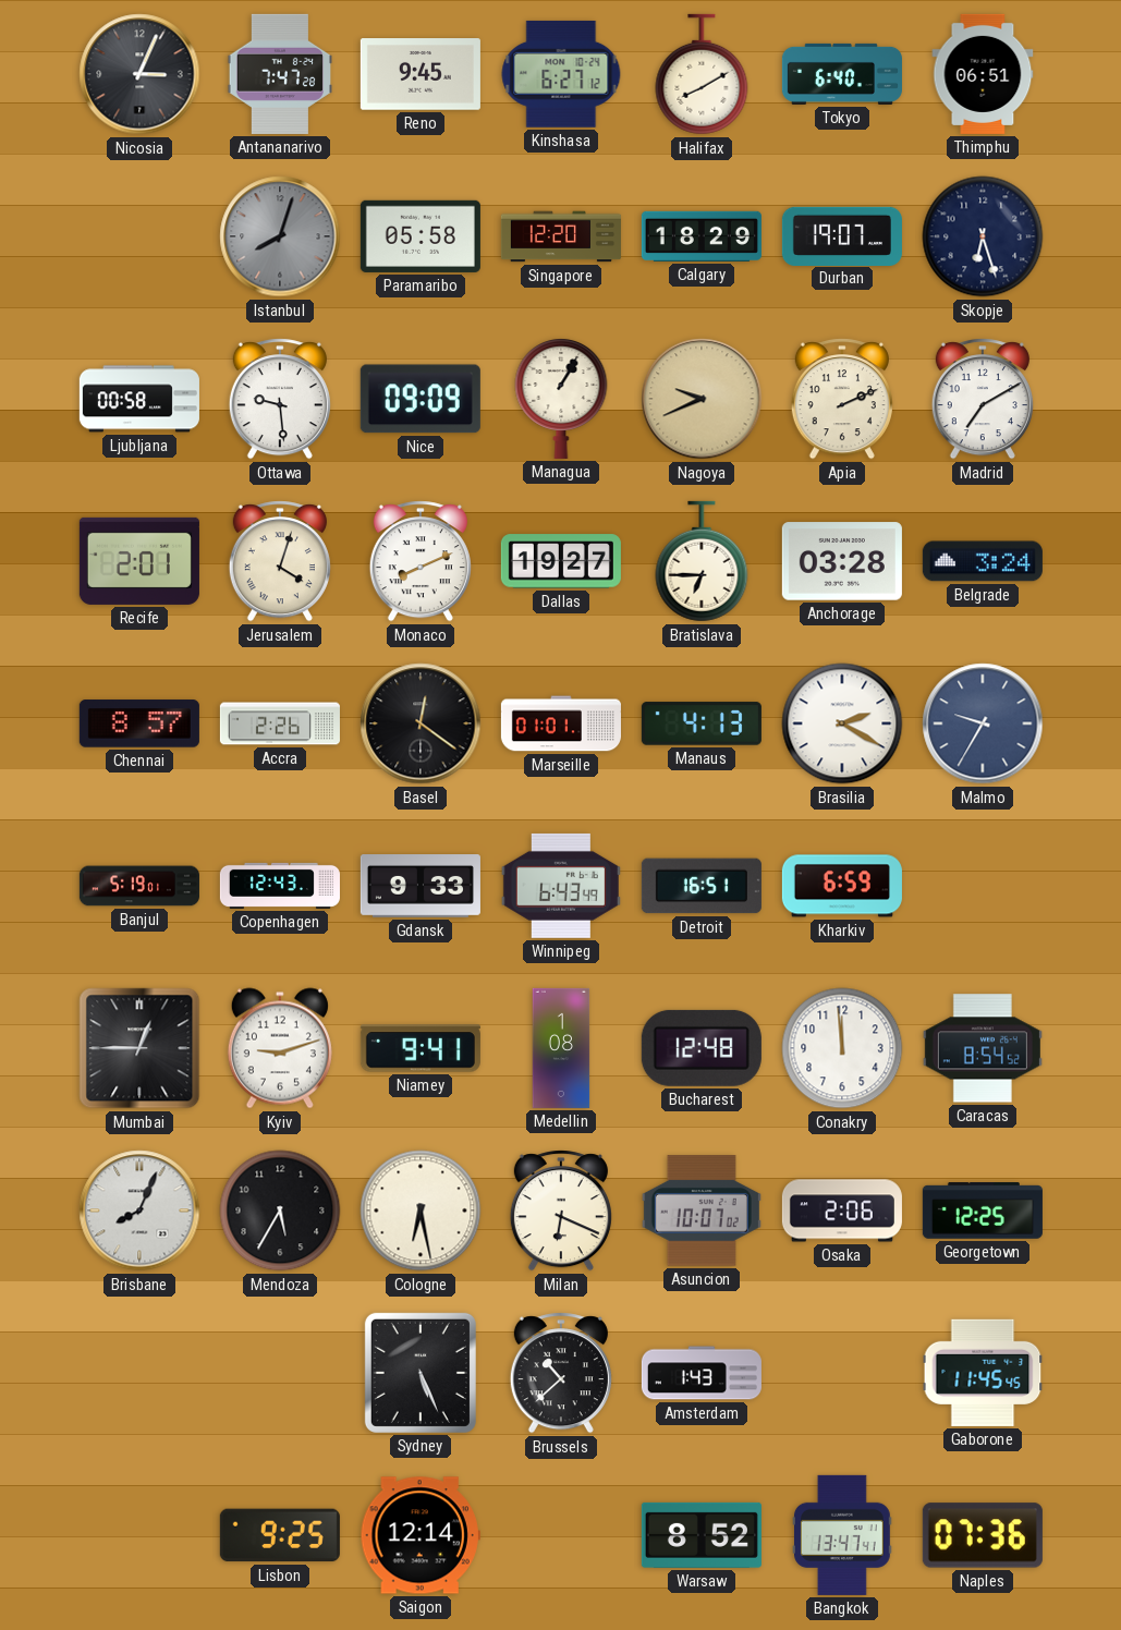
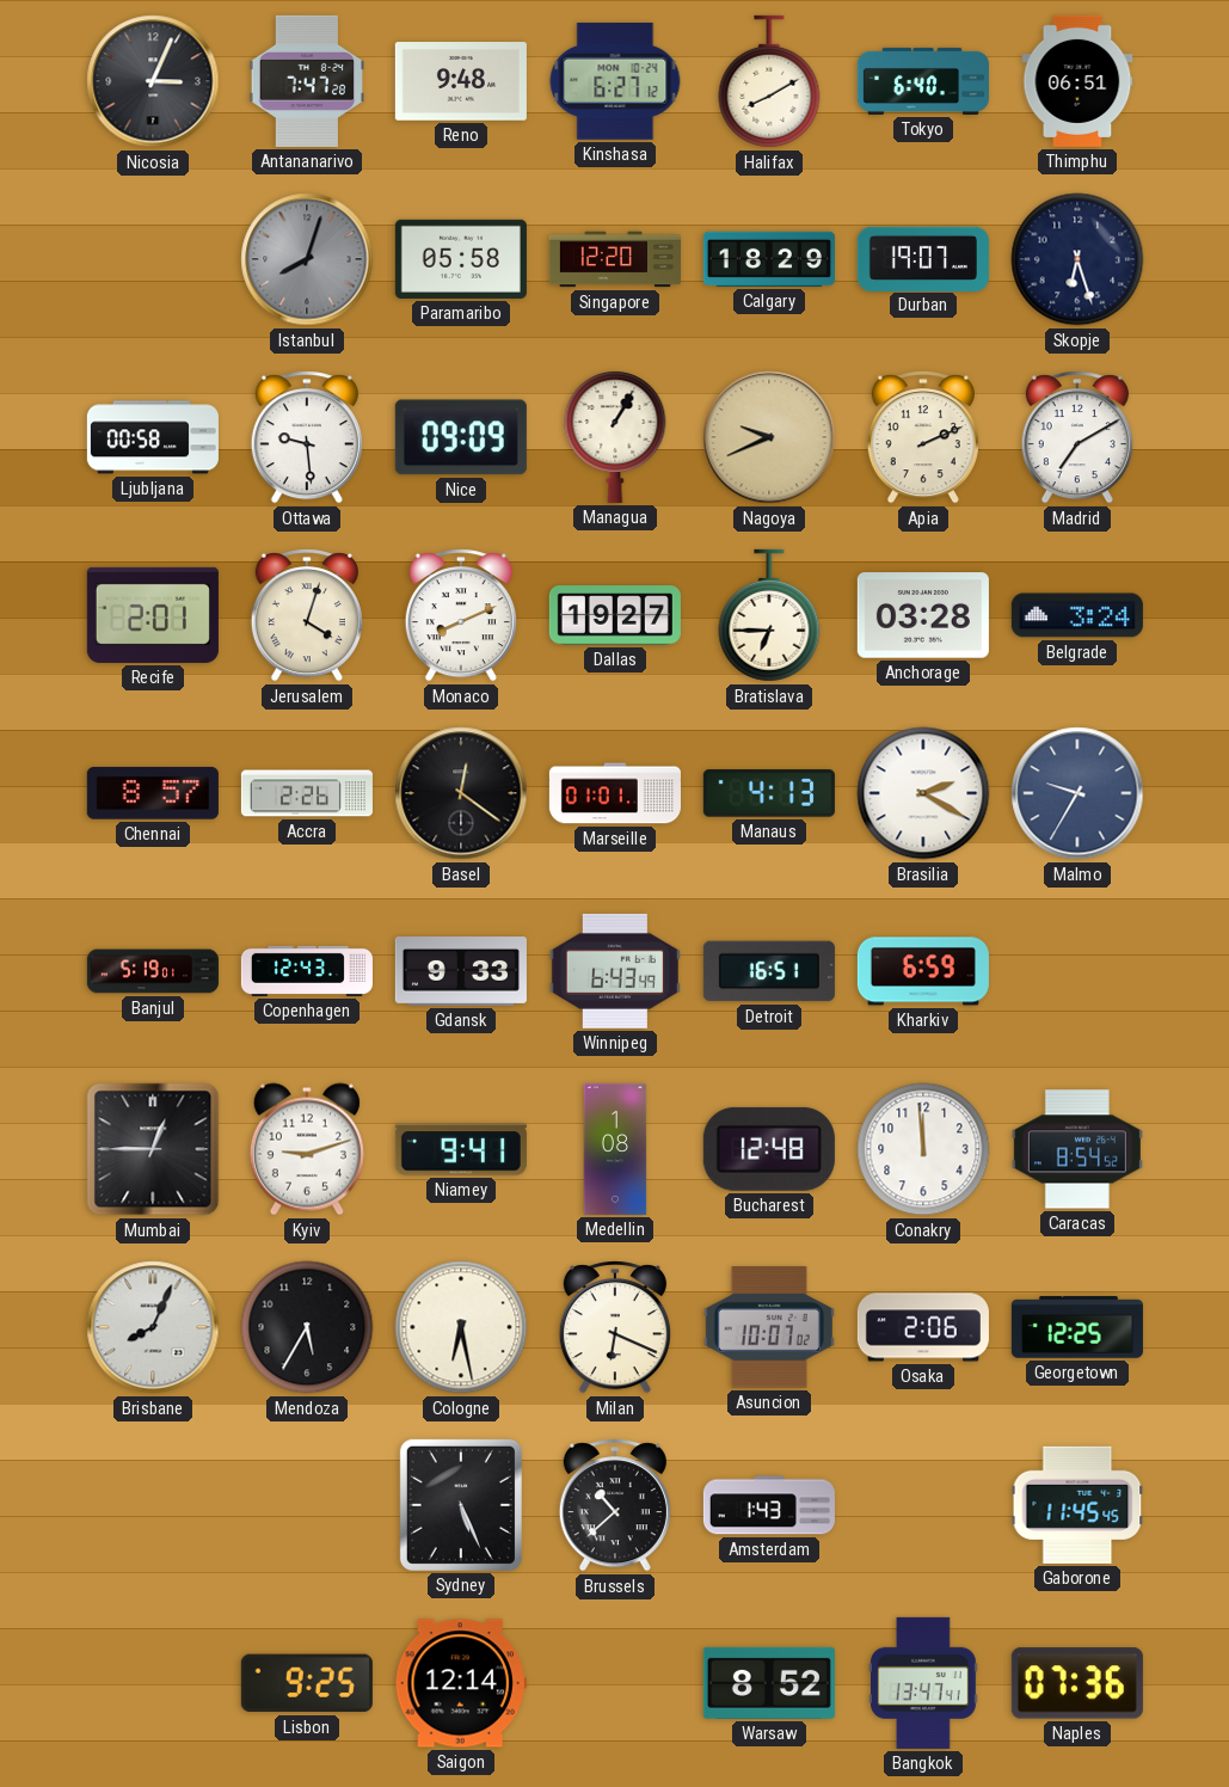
Reno: 9:45 -> 9:48
